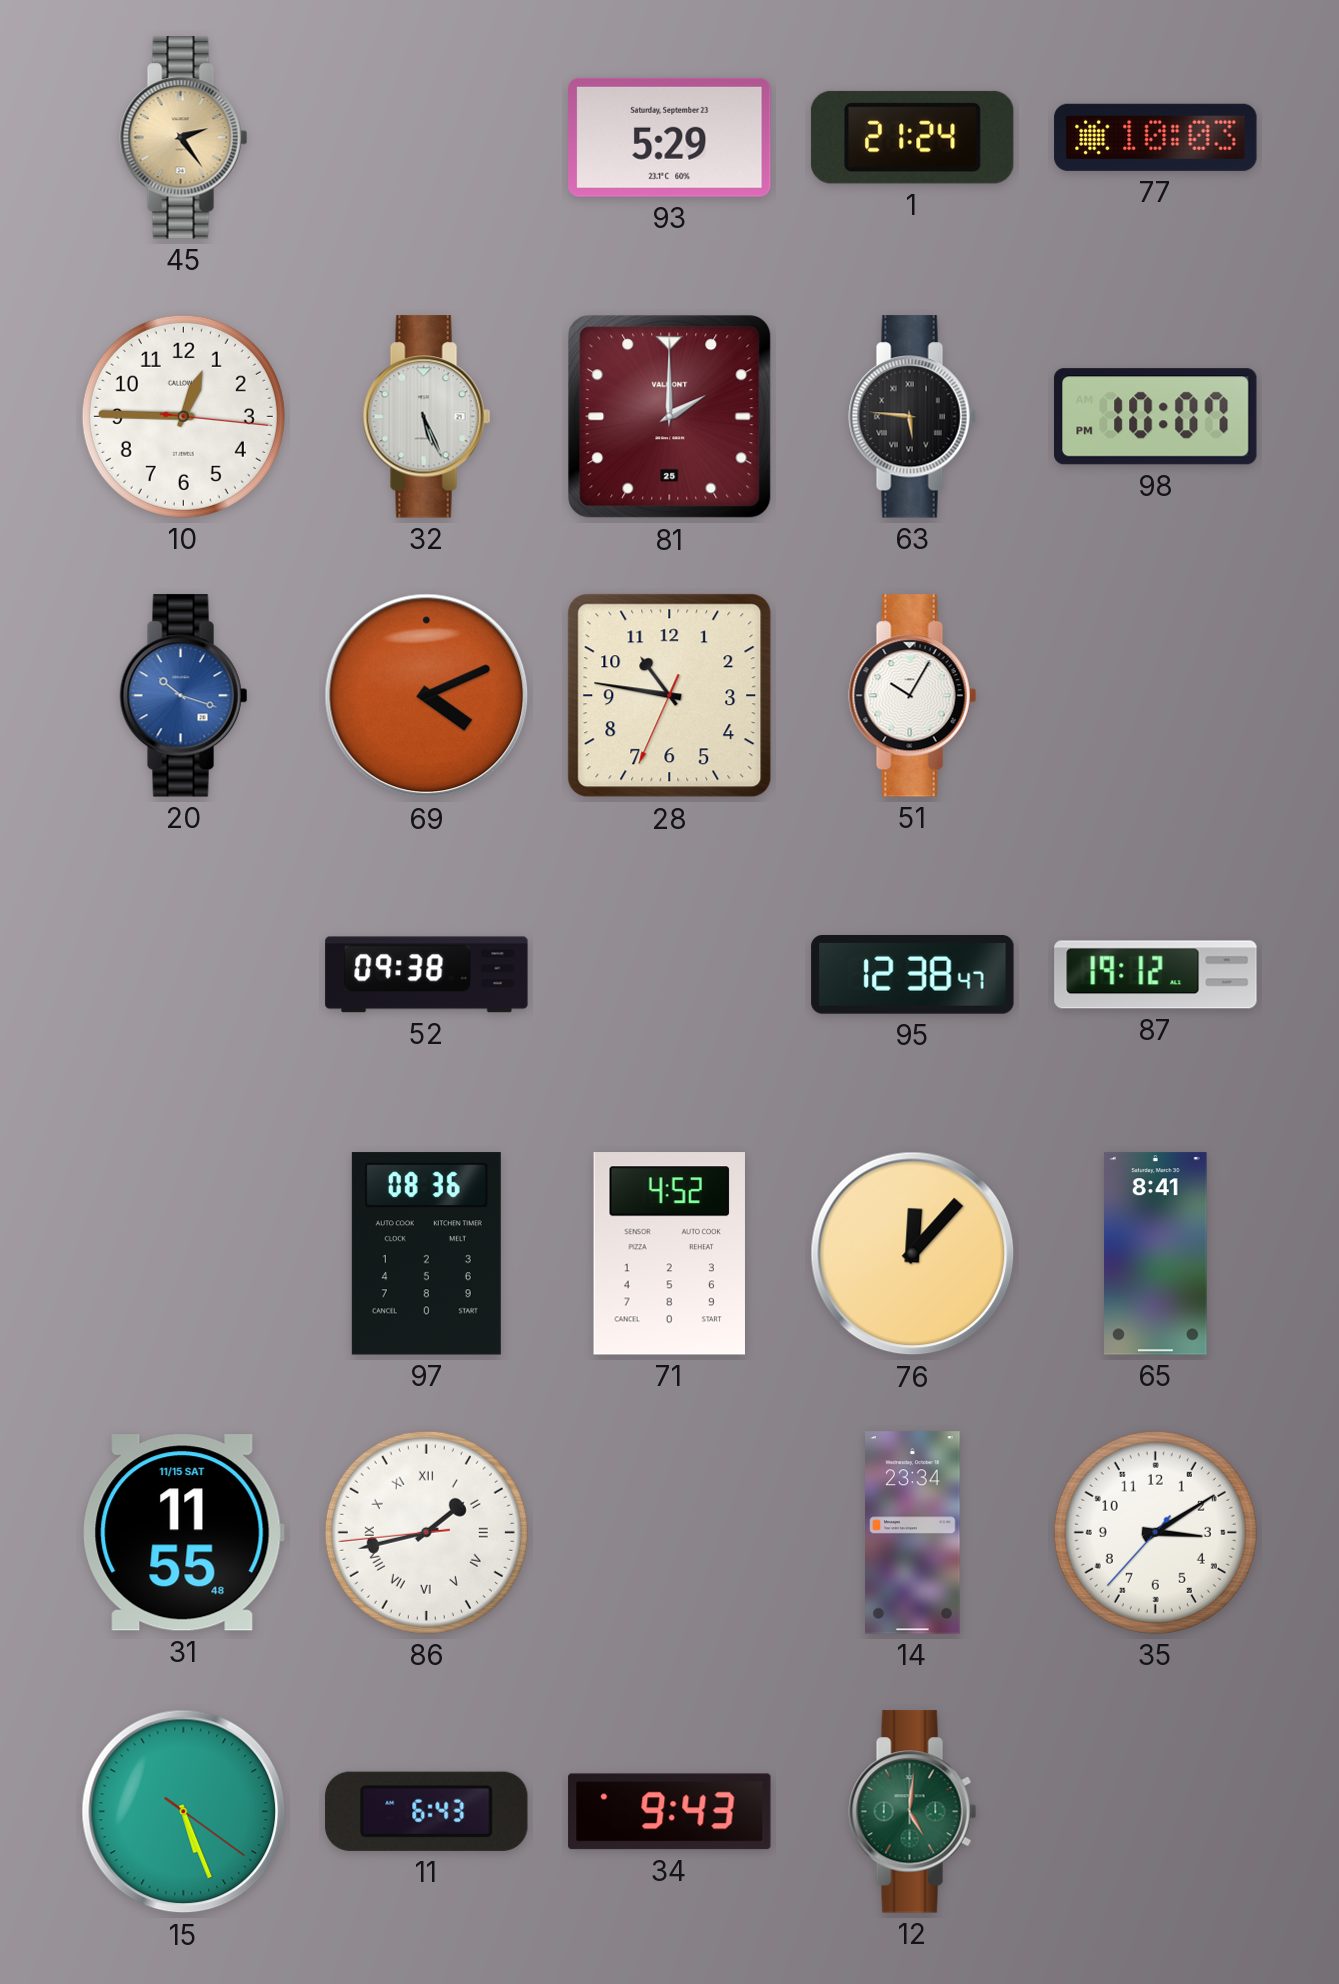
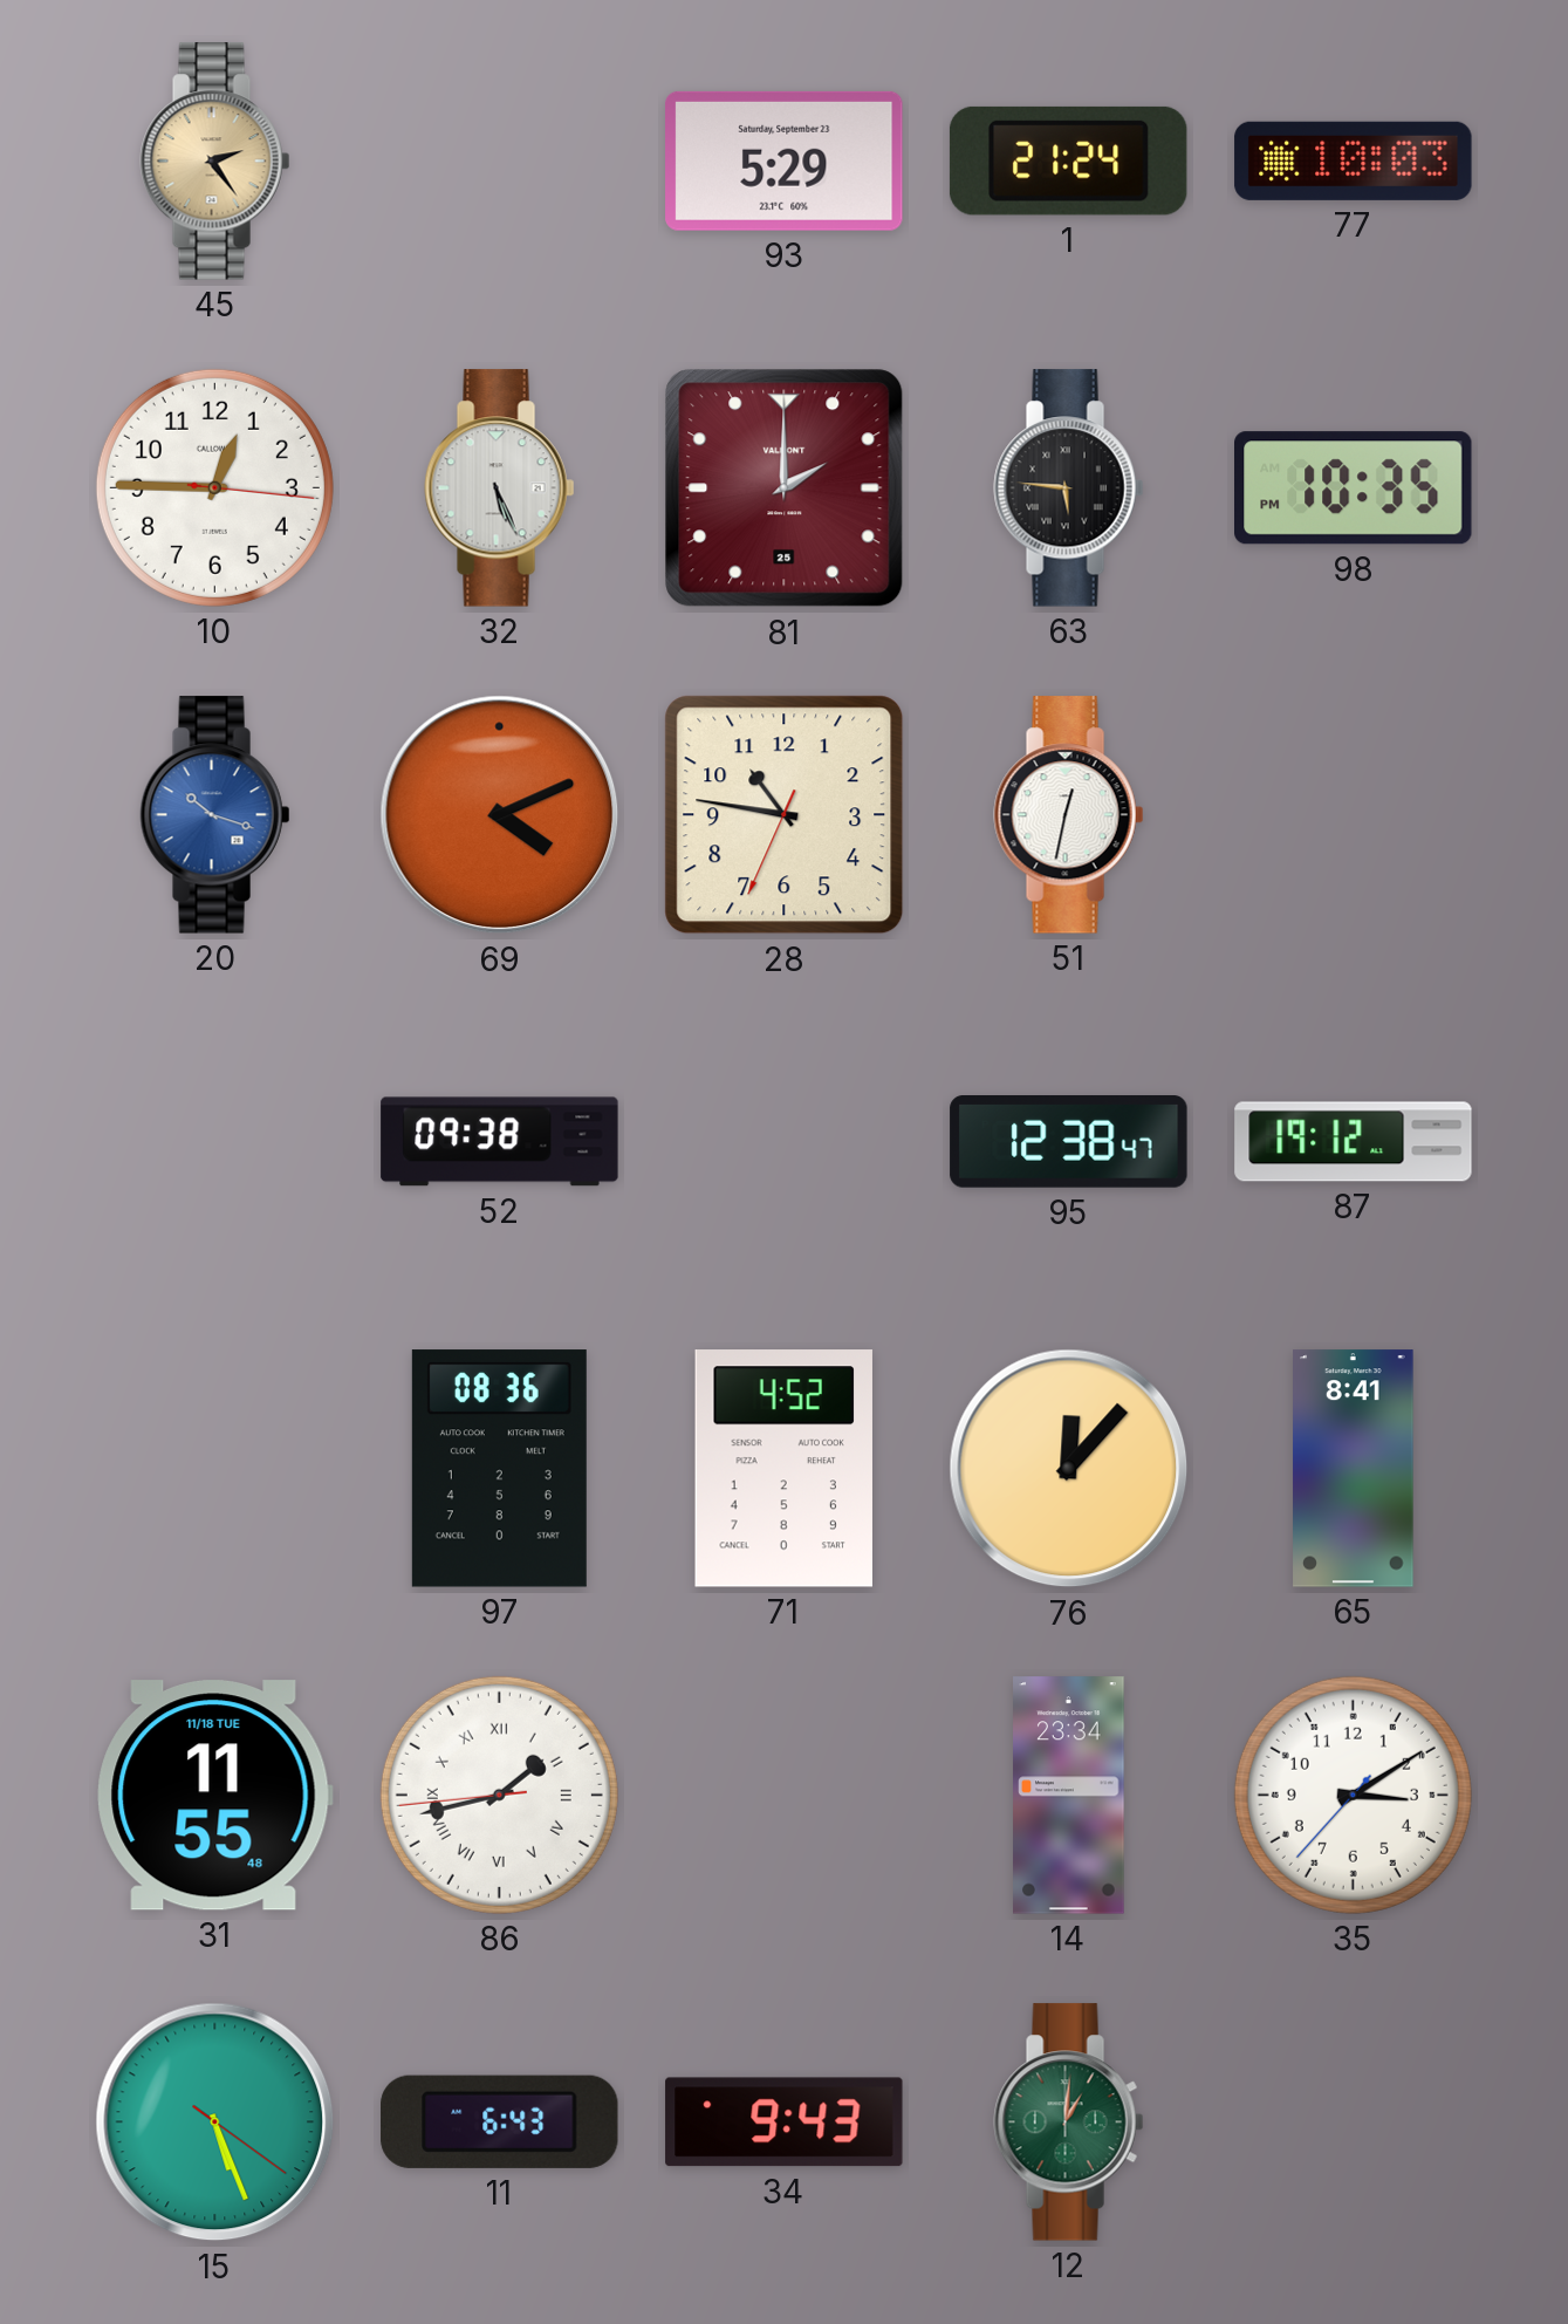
98: 10:07 -> 10:35
51: 10:05 -> 12:32
31 date: 11/15 SAT -> 11/18 TUE
12: 5:01 -> 1:01
